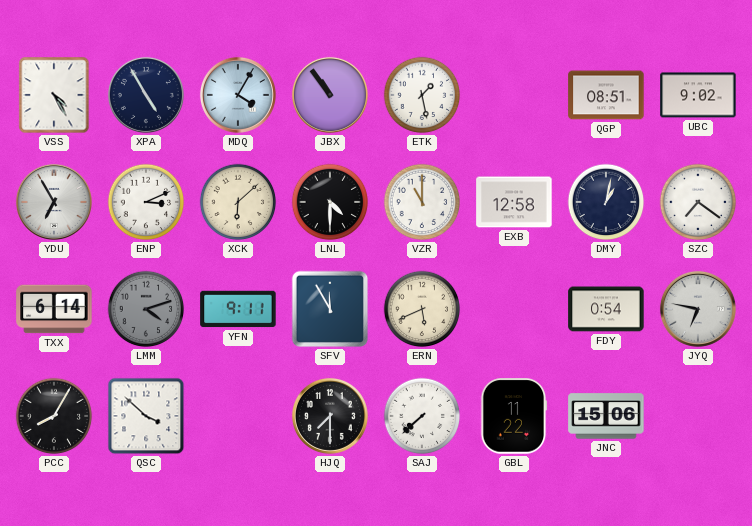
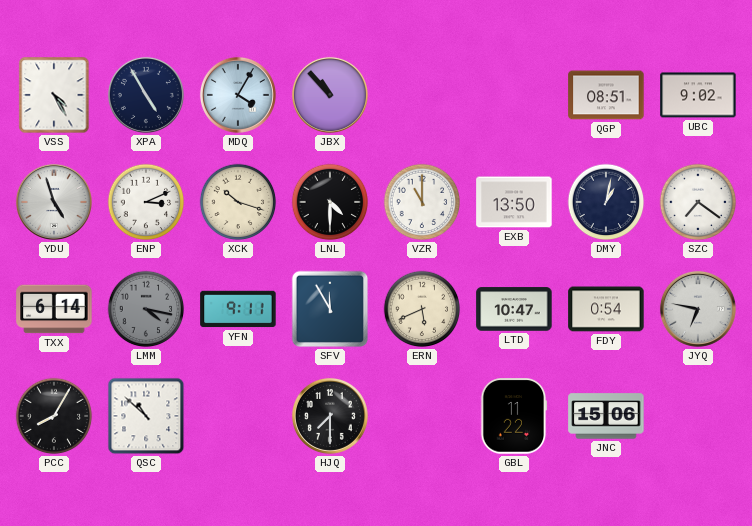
JBX: 10:54 -> 10:53
ETK: 1:28 -> none
YDU: 6:55 -> 4:57
XCK: 6:08 -> 10:18
EXB: 12:58 -> 13:50
LMM: 4:12 -> 4:17
LTD: none -> 10:47
QSC: 3:52 -> 10:52
SAJ: 7:38 -> none
